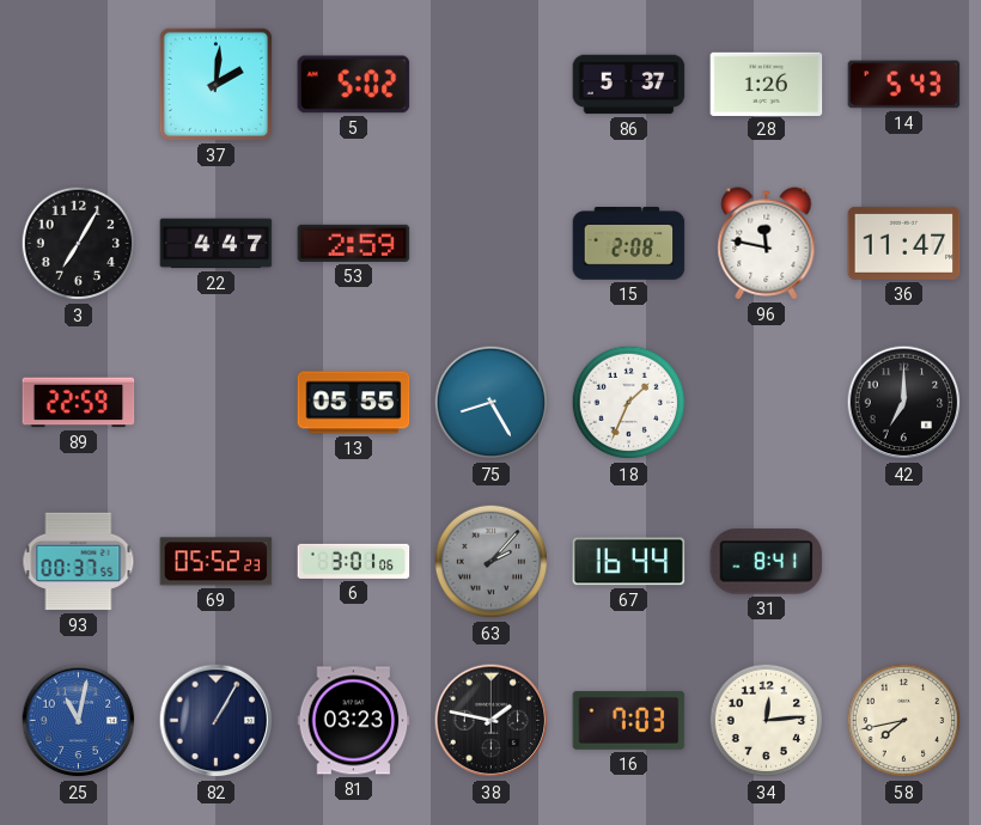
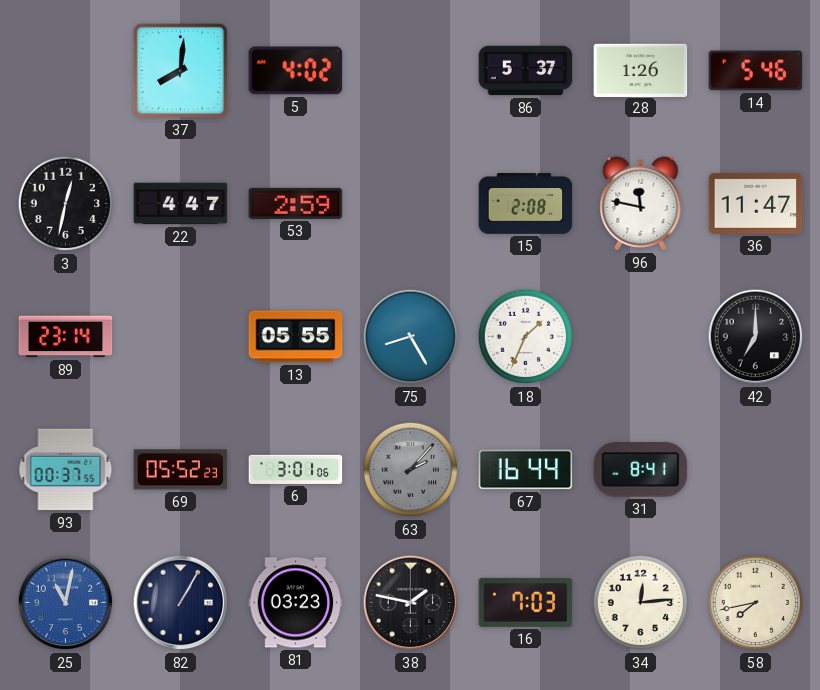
37: 2:01 -> 8:01
5: 5:02 -> 4:02
14: 5:43 -> 5:46
3: 7:05 -> 12:32
89: 22:59 -> 23:14
